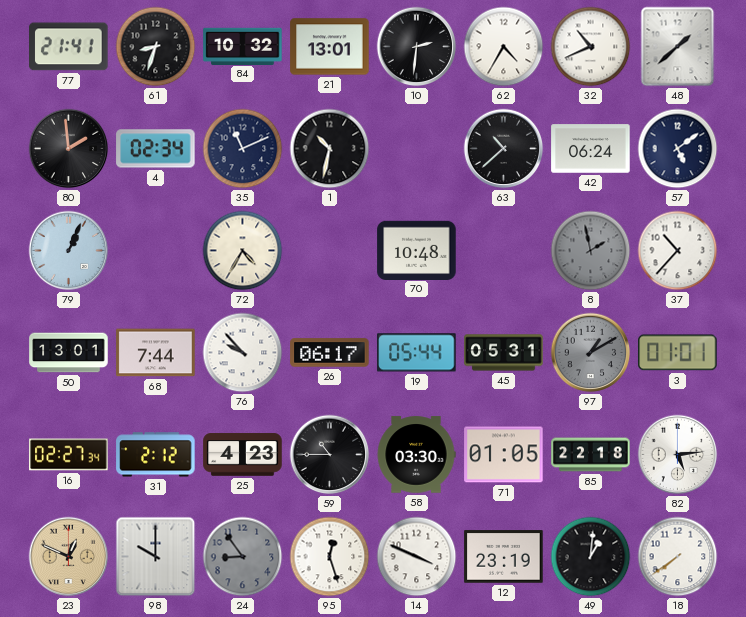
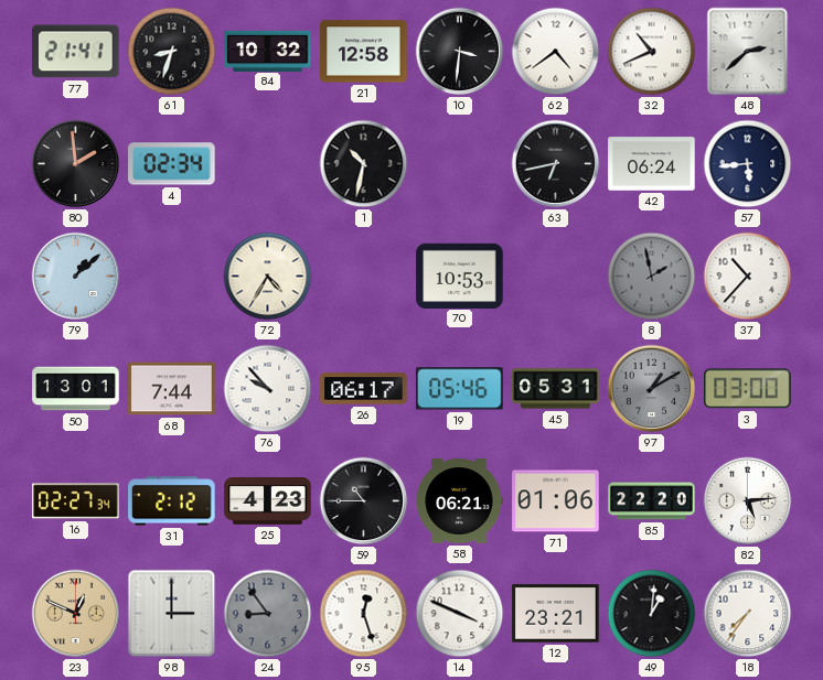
21: 13:01 -> 12:58
10: 2:31 -> 3:31
62: 4:35 -> 4:39
48: 1:38 -> 2:38
35: 11:11 -> none
63: 10:38 -> 6:43
57: 5:09 -> 5:44
79: 1:04 -> 1:08
70: 10:48 -> 10:53
19: 05:44 -> 05:46
3: 01:01 -> 03:00
58: 03:30 -> 06:21
71: 01:05 -> 01:06
85: 22:18 -> 22:20
98: 10:00 -> 3:00
12: 23:19 -> 23:21
18: 7:39 -> 7:36
